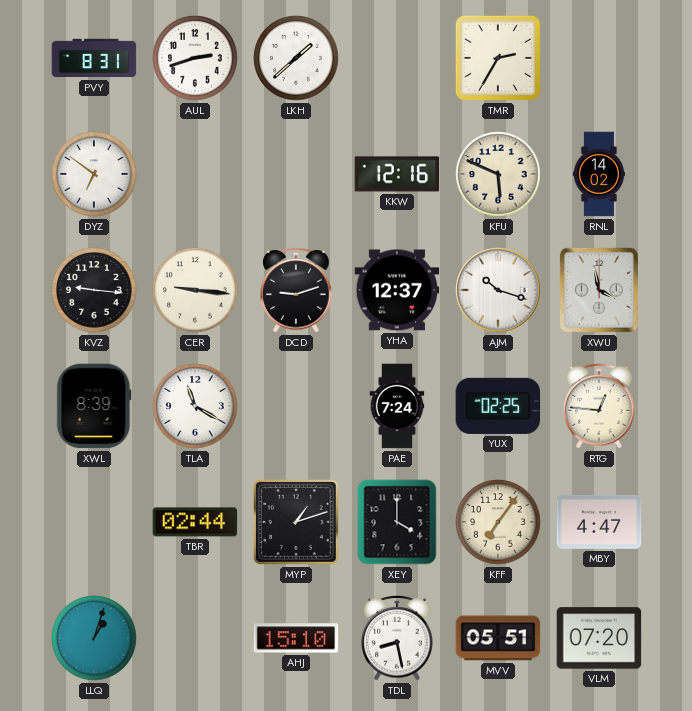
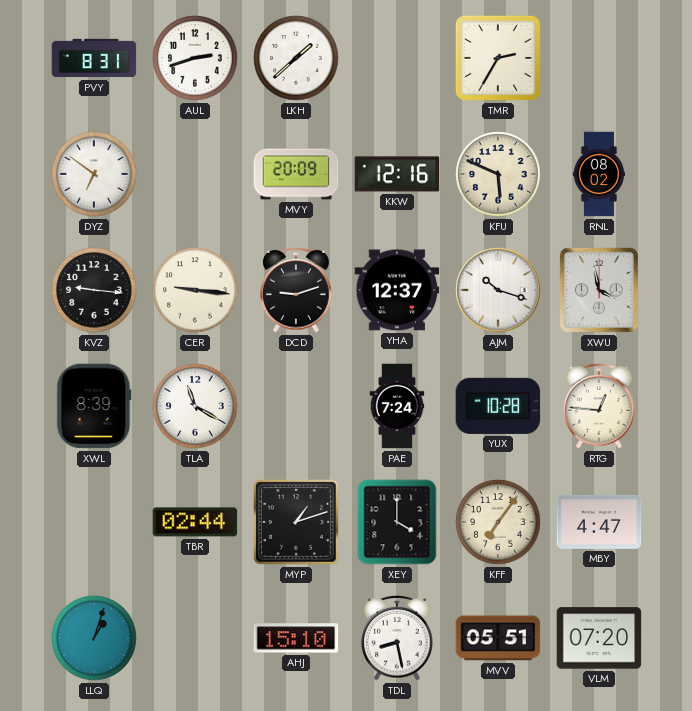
MVY: none -> 20:09
RNL: 14:02 -> 08:02
YUX: 02:25 -> 10:28
